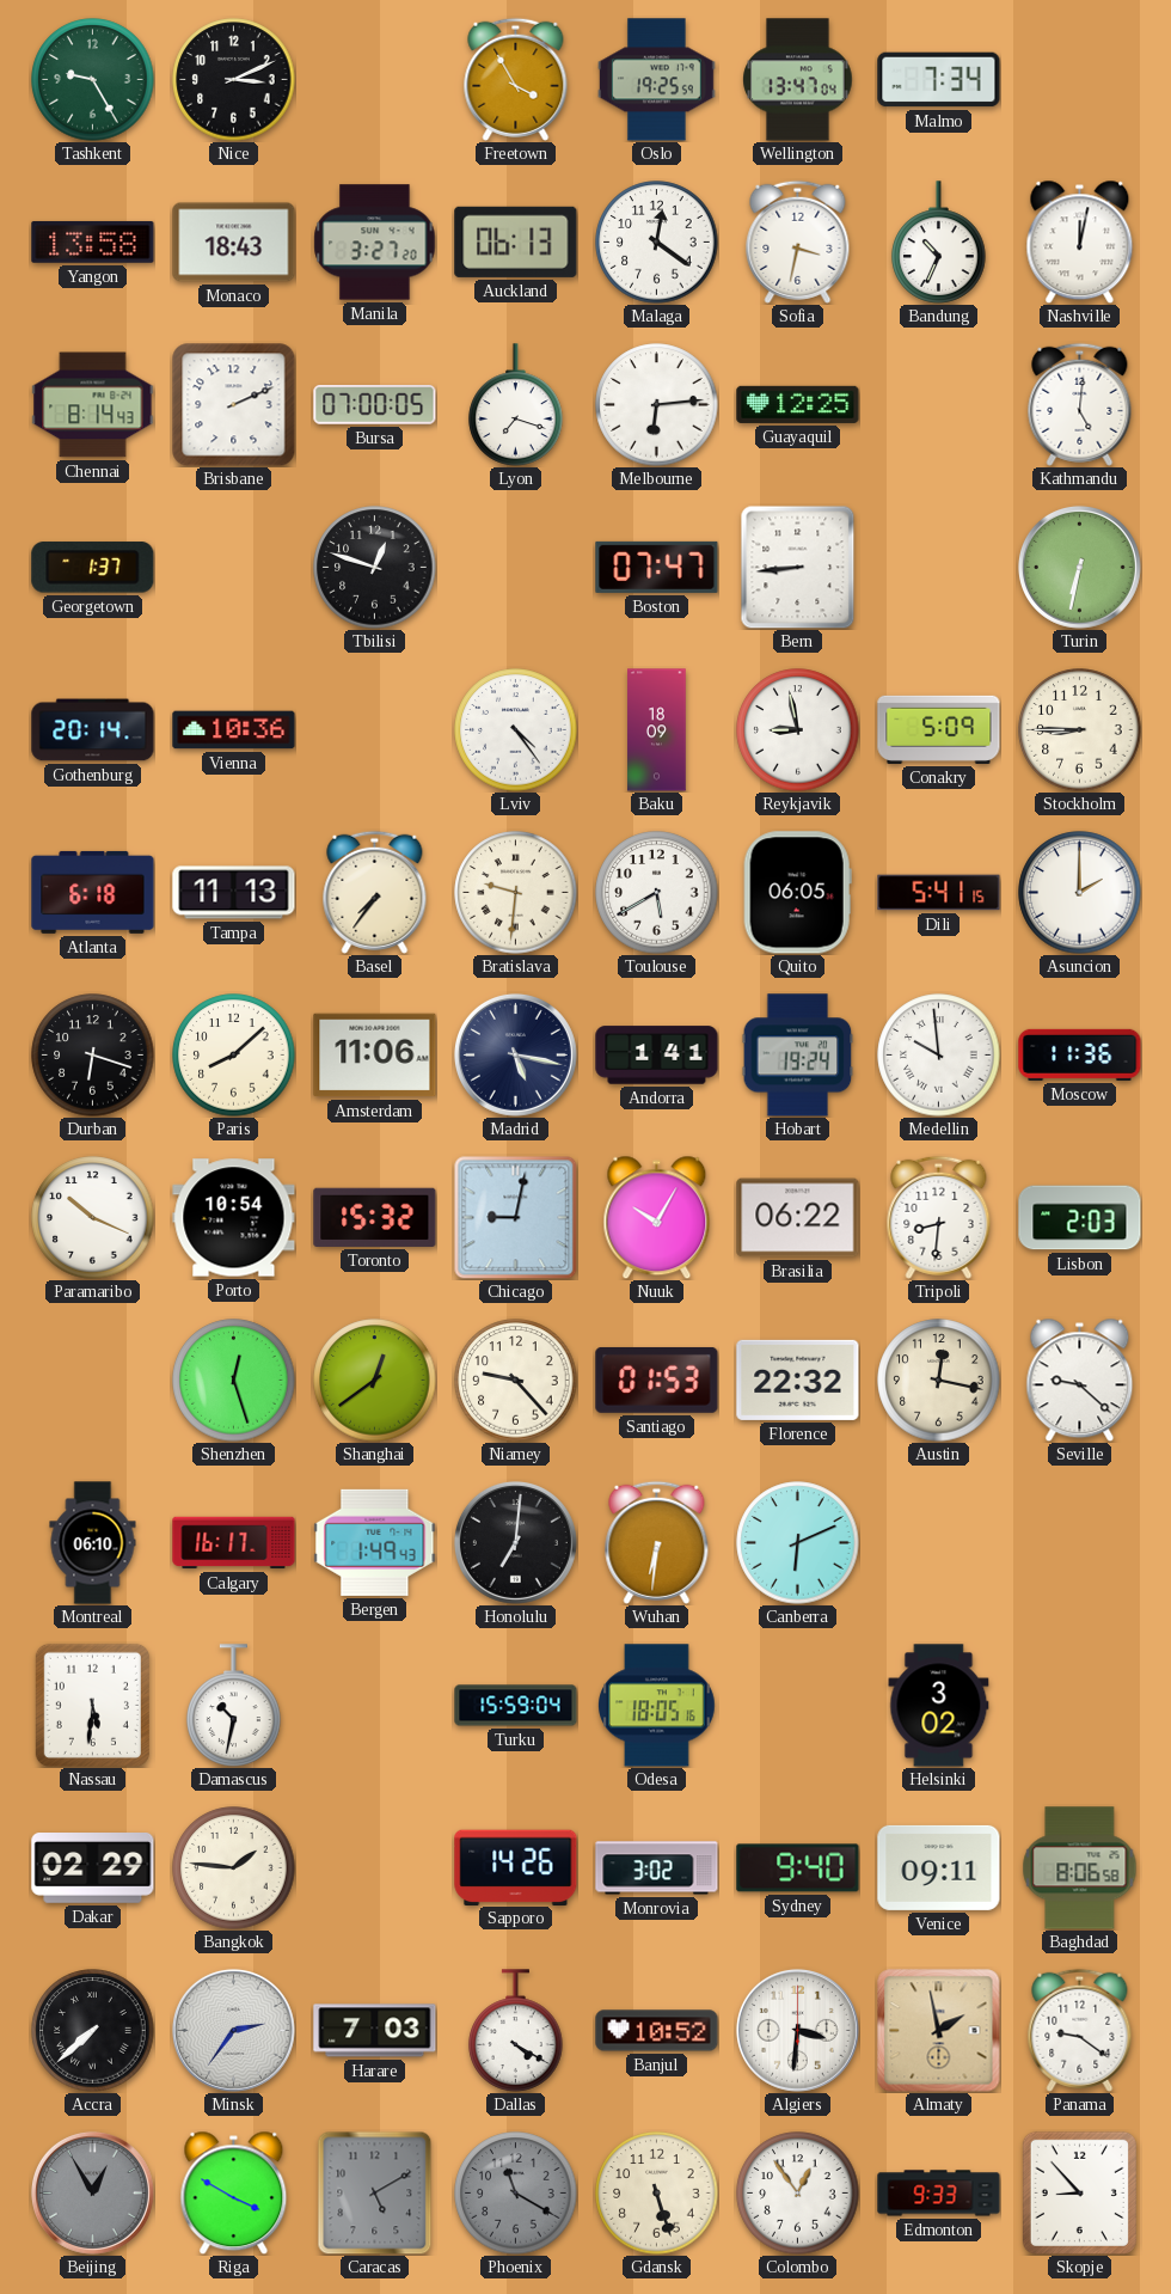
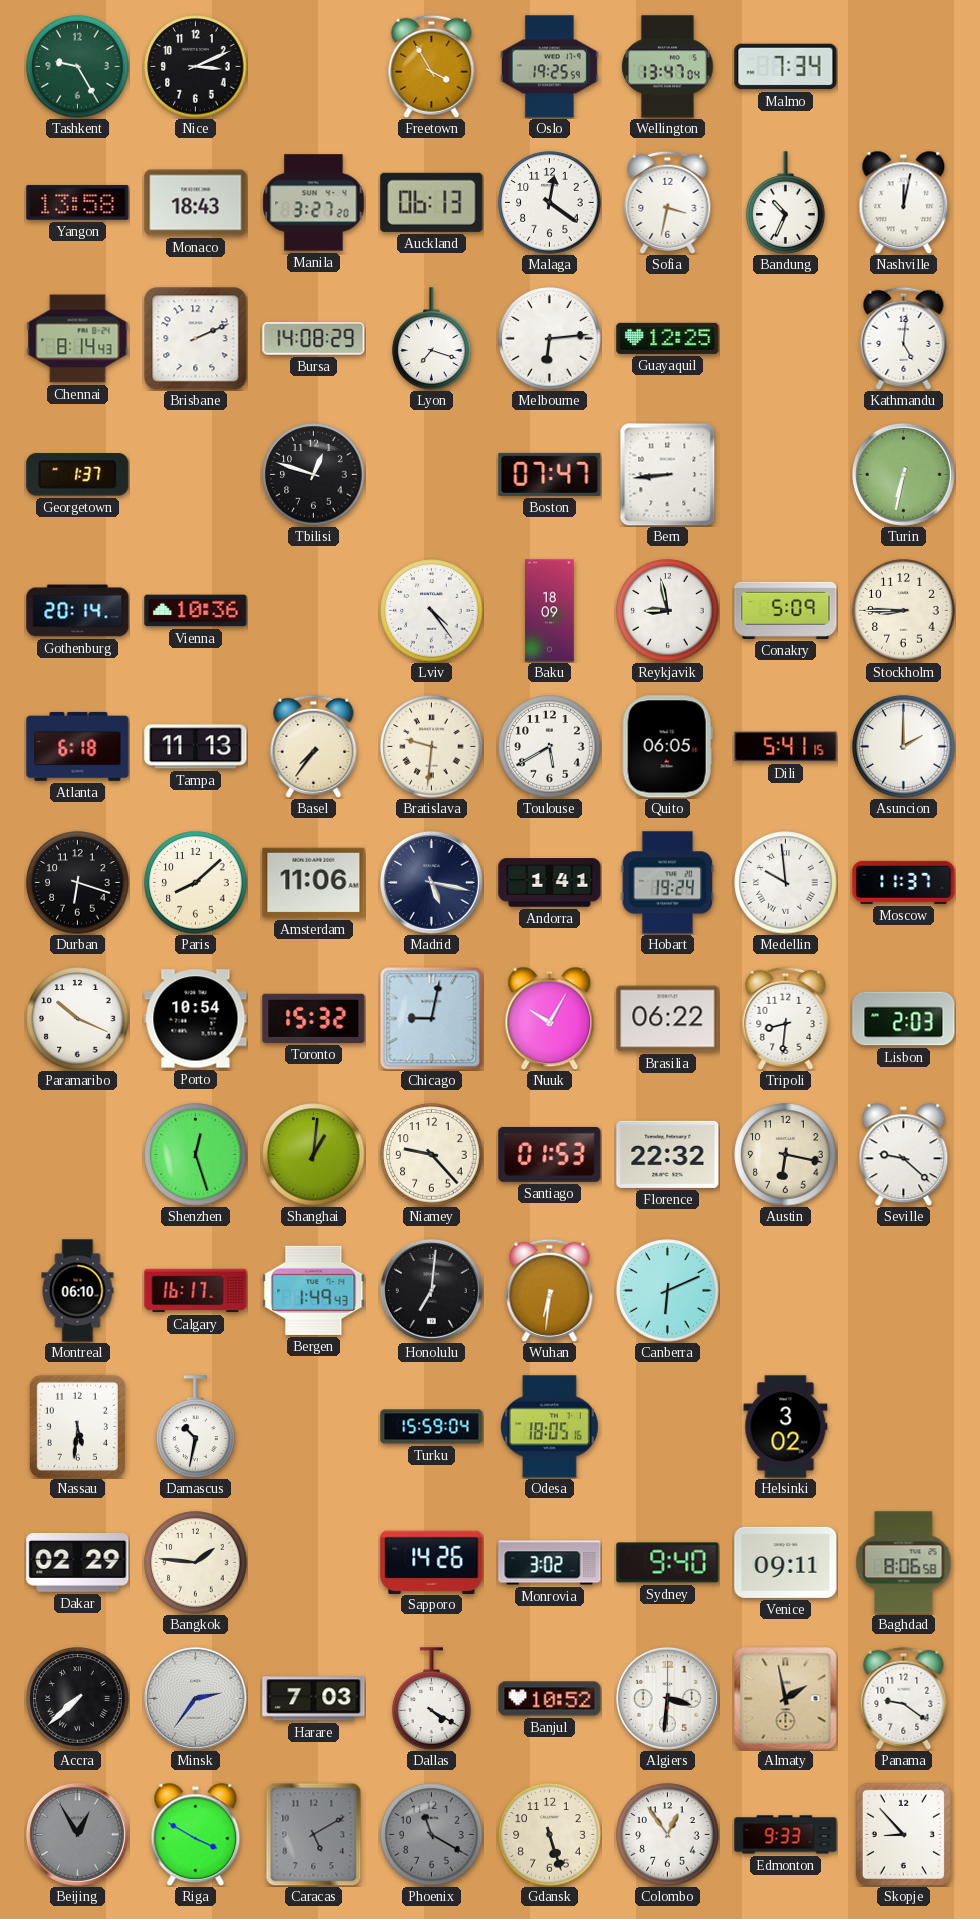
Bursa: 07:00 -> 14:08
Moscow: 11:36 -> 11:37
Shanghai: 12:39 -> 1:01
Austin: 12:17 -> 6:17
